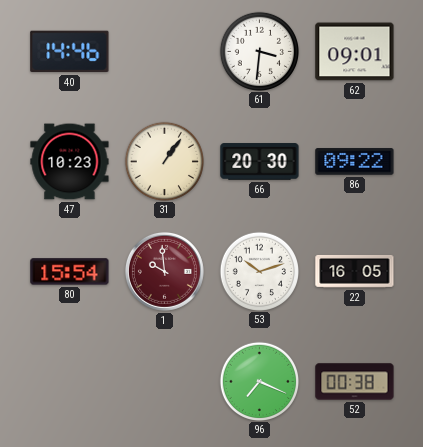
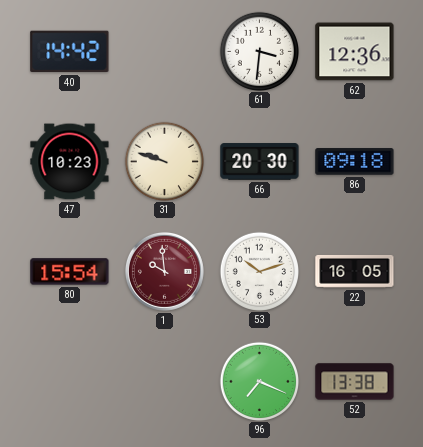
40: 14:46 -> 14:42
62: 09:01 -> 12:36
31: 1:06 -> 9:48
86: 09:22 -> 09:18
52: 00:38 -> 13:38
